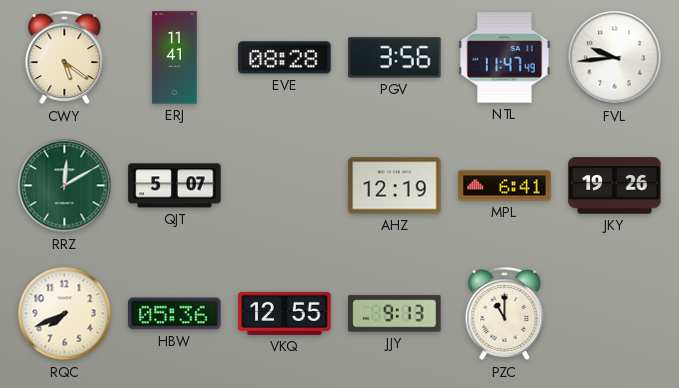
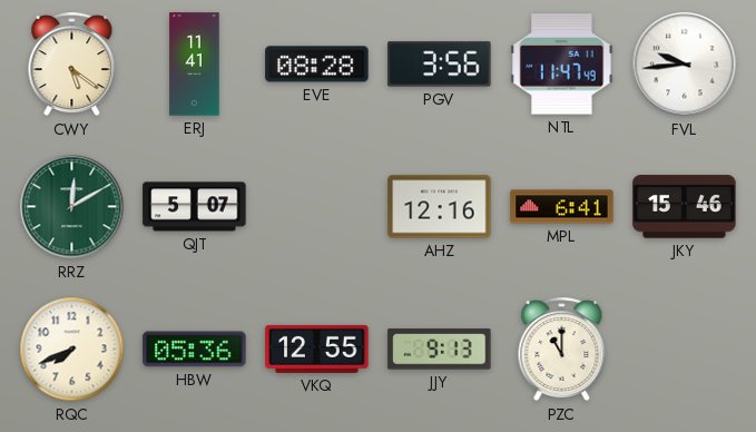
AHZ: 12:19 -> 12:16
JKY: 19:26 -> 15:46
